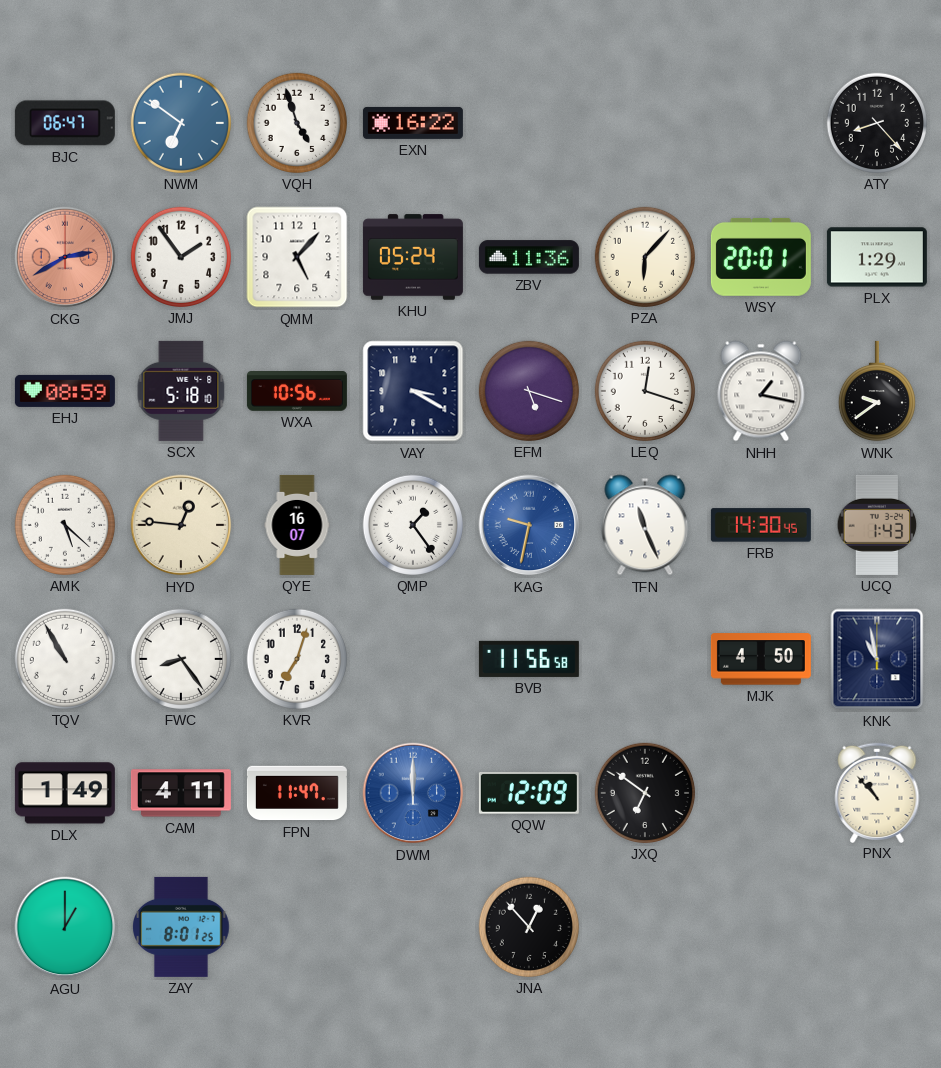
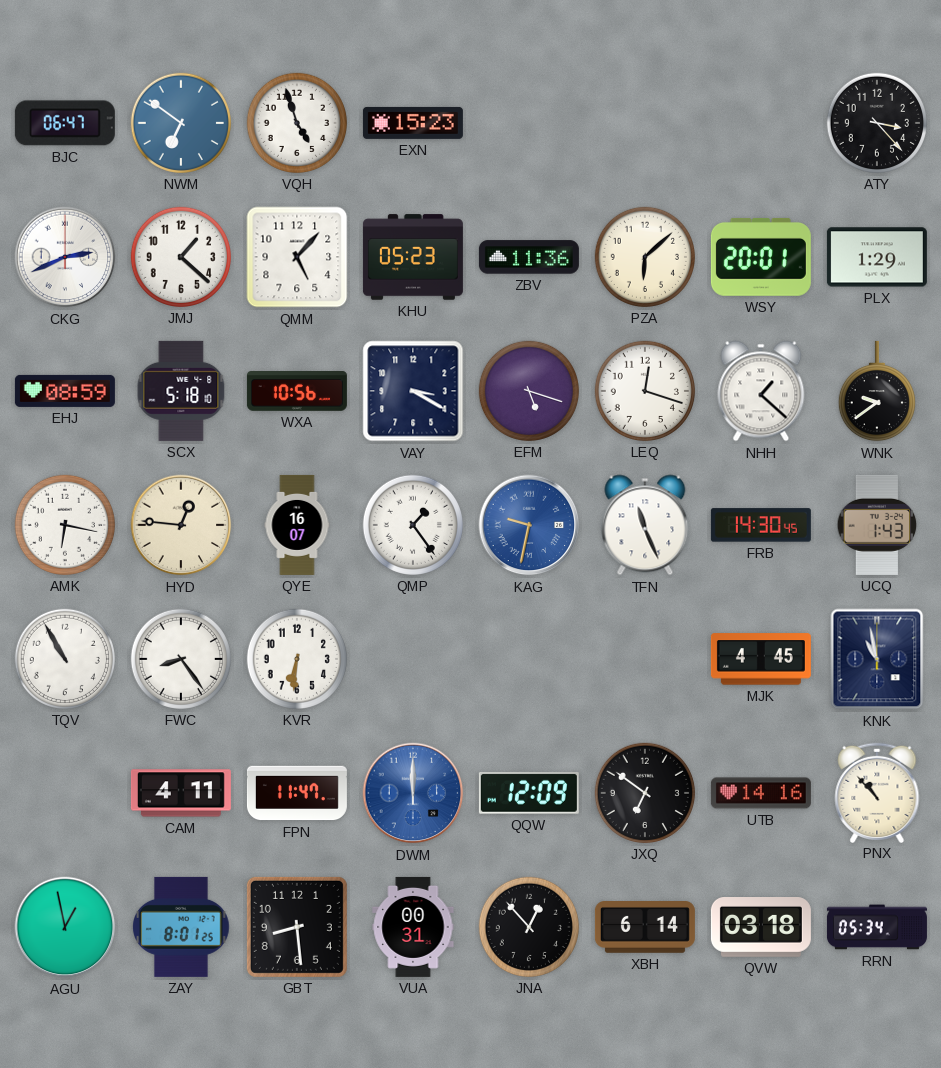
EXN: 16:22 -> 15:23
ATY: 8:23 -> 3:23
CKG: 2:40 -> 2:41
CKG dial: salmon -> white
JMJ: 1:54 -> 1:22
KHU: 05:24 -> 05:23
PZA: 6:07 -> 6:08
NHH: 1:17 -> 1:22
AMK: 5:22 -> 6:17
KVR: 7:03 -> 6:31
BVB: 11:56 -> none
MJK: 4:50 -> 4:45
DLX: 1:49 -> none
UTB: none -> 14:16
AGU: 1:00 -> 12:58
GBT: none -> 8:29
VUA: none -> 00:31
XBH: none -> 6:14
QVW: none -> 03:18
RRN: none -> 05:34
